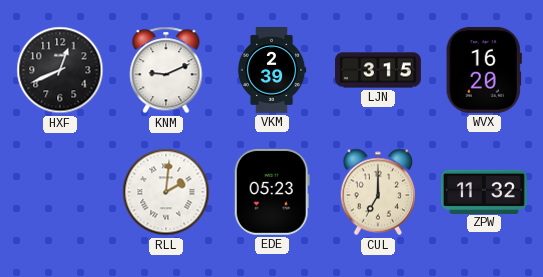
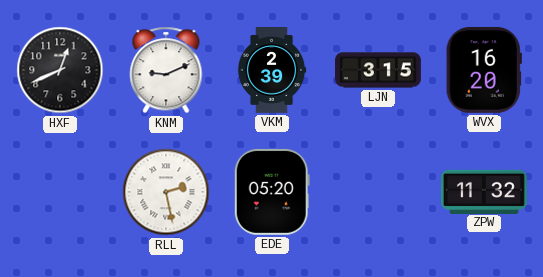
RLL: 2:01 -> 2:28
EDE: 05:23 -> 05:20
CUL: 7:00 -> none
